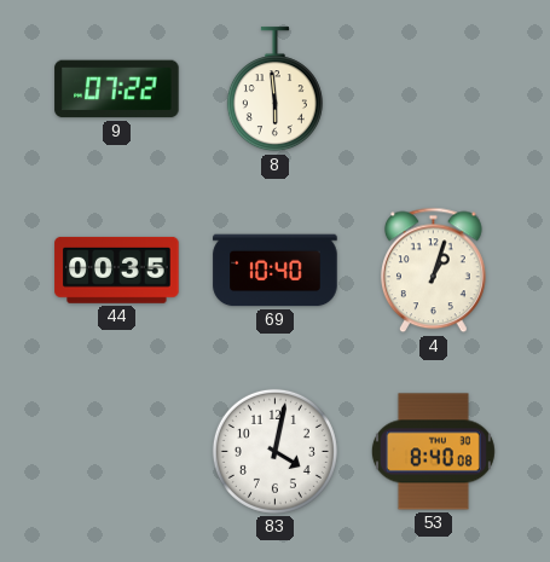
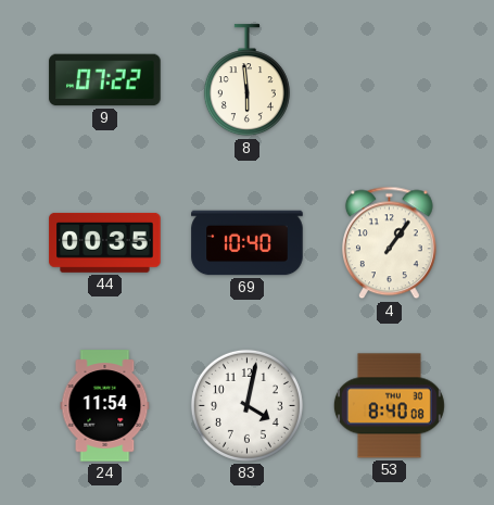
4: 1:03 -> 1:06
24: none -> 11:54
